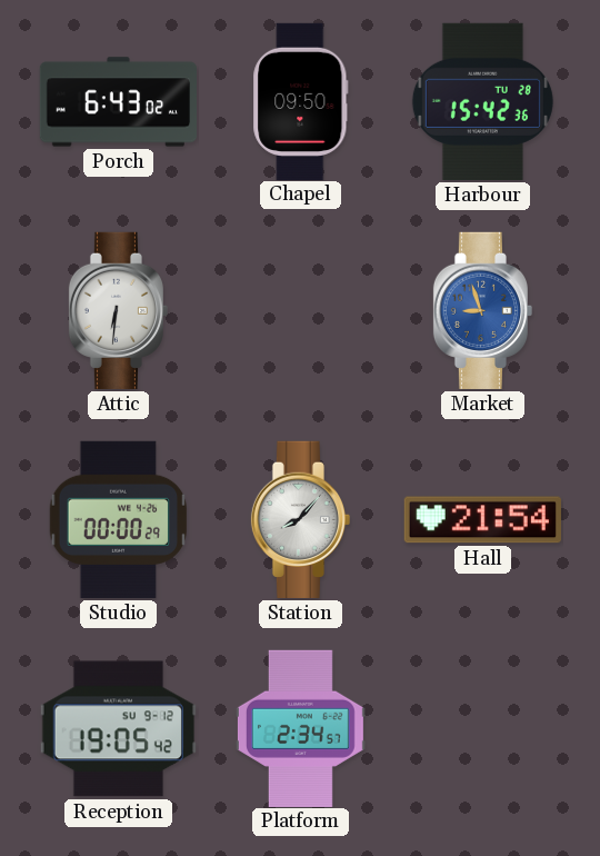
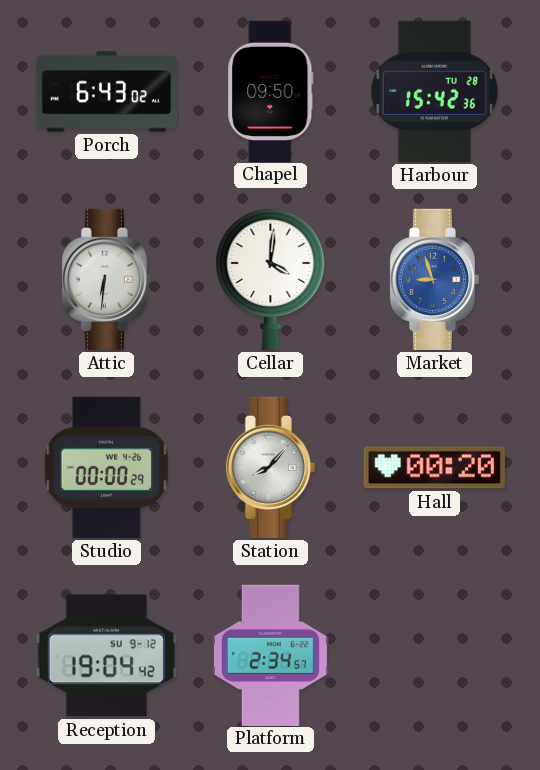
Cellar: none -> 4:01
Hall: 21:54 -> 00:20
Reception: 19:05 -> 19:04
